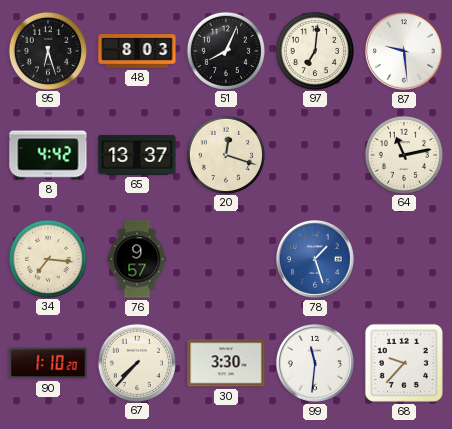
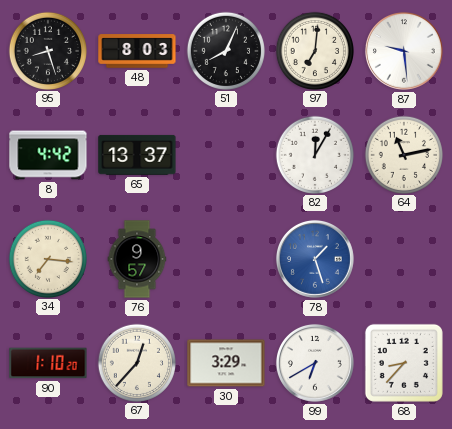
95: 6:27 -> 8:27
20: 12:18 -> none
82: none -> 12:05
67: 7:37 -> 12:37
30: 3:30 -> 3:29
99: 11:31 -> 6:40
68: 9:37 -> 8:37
